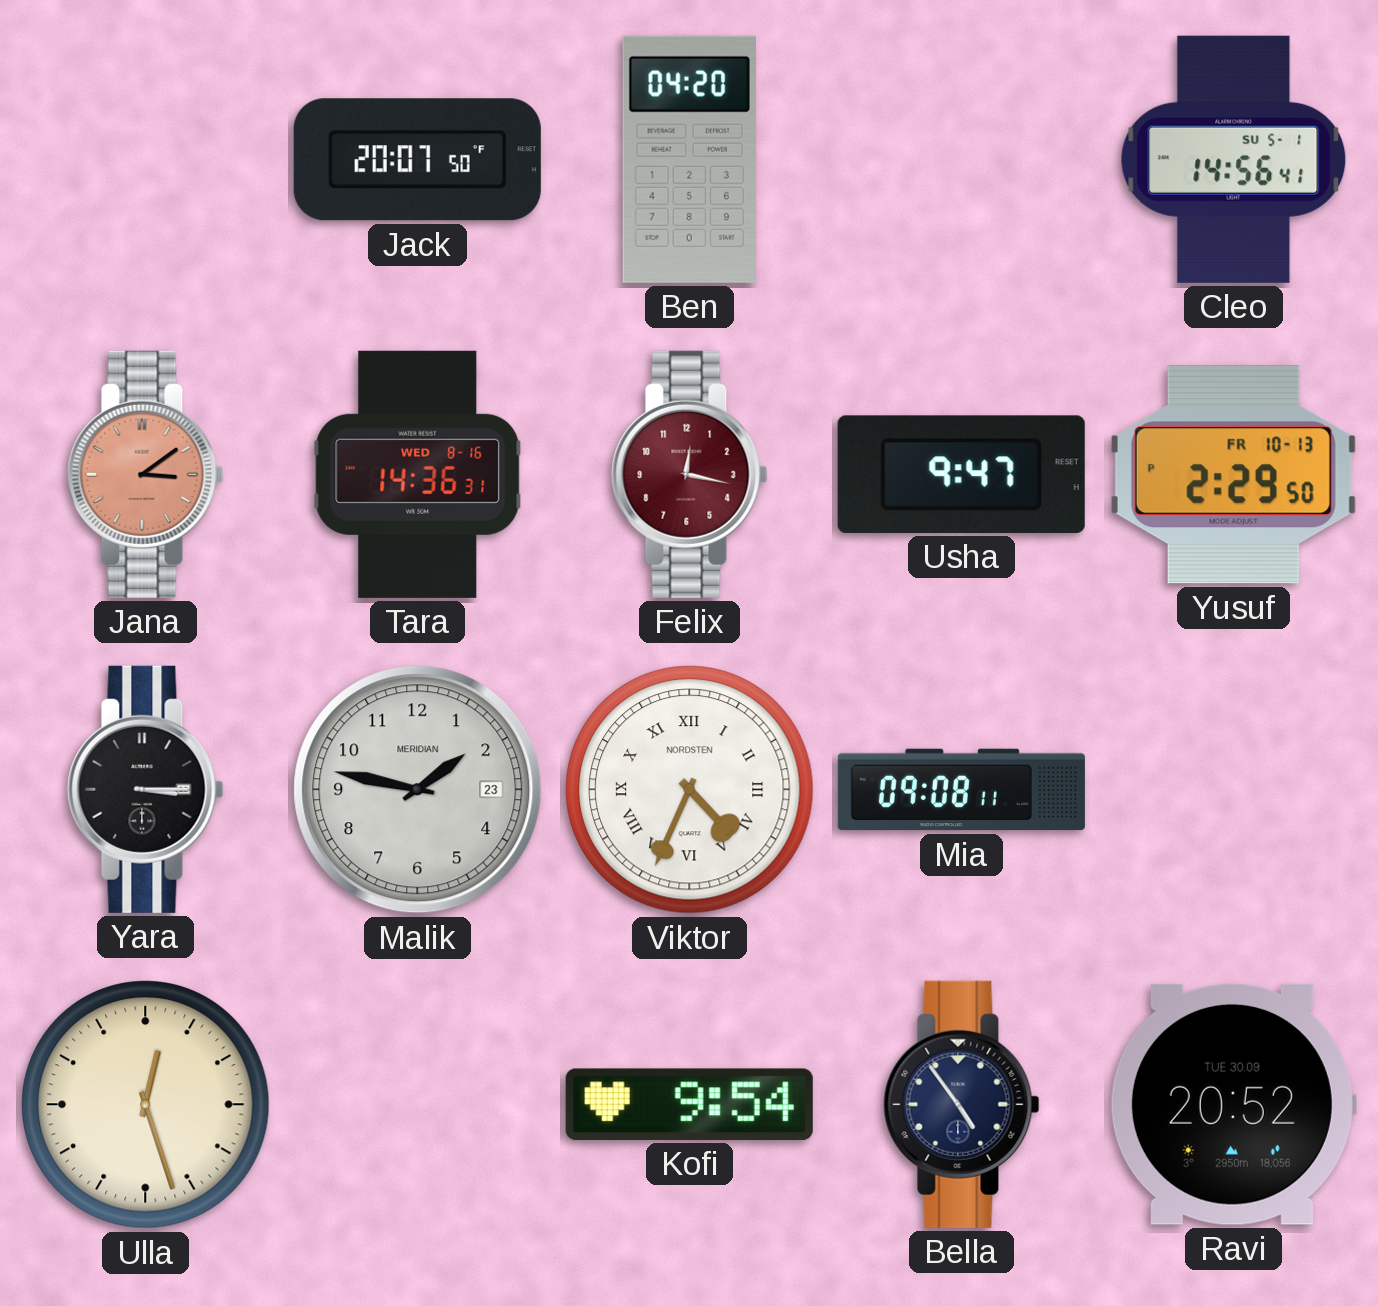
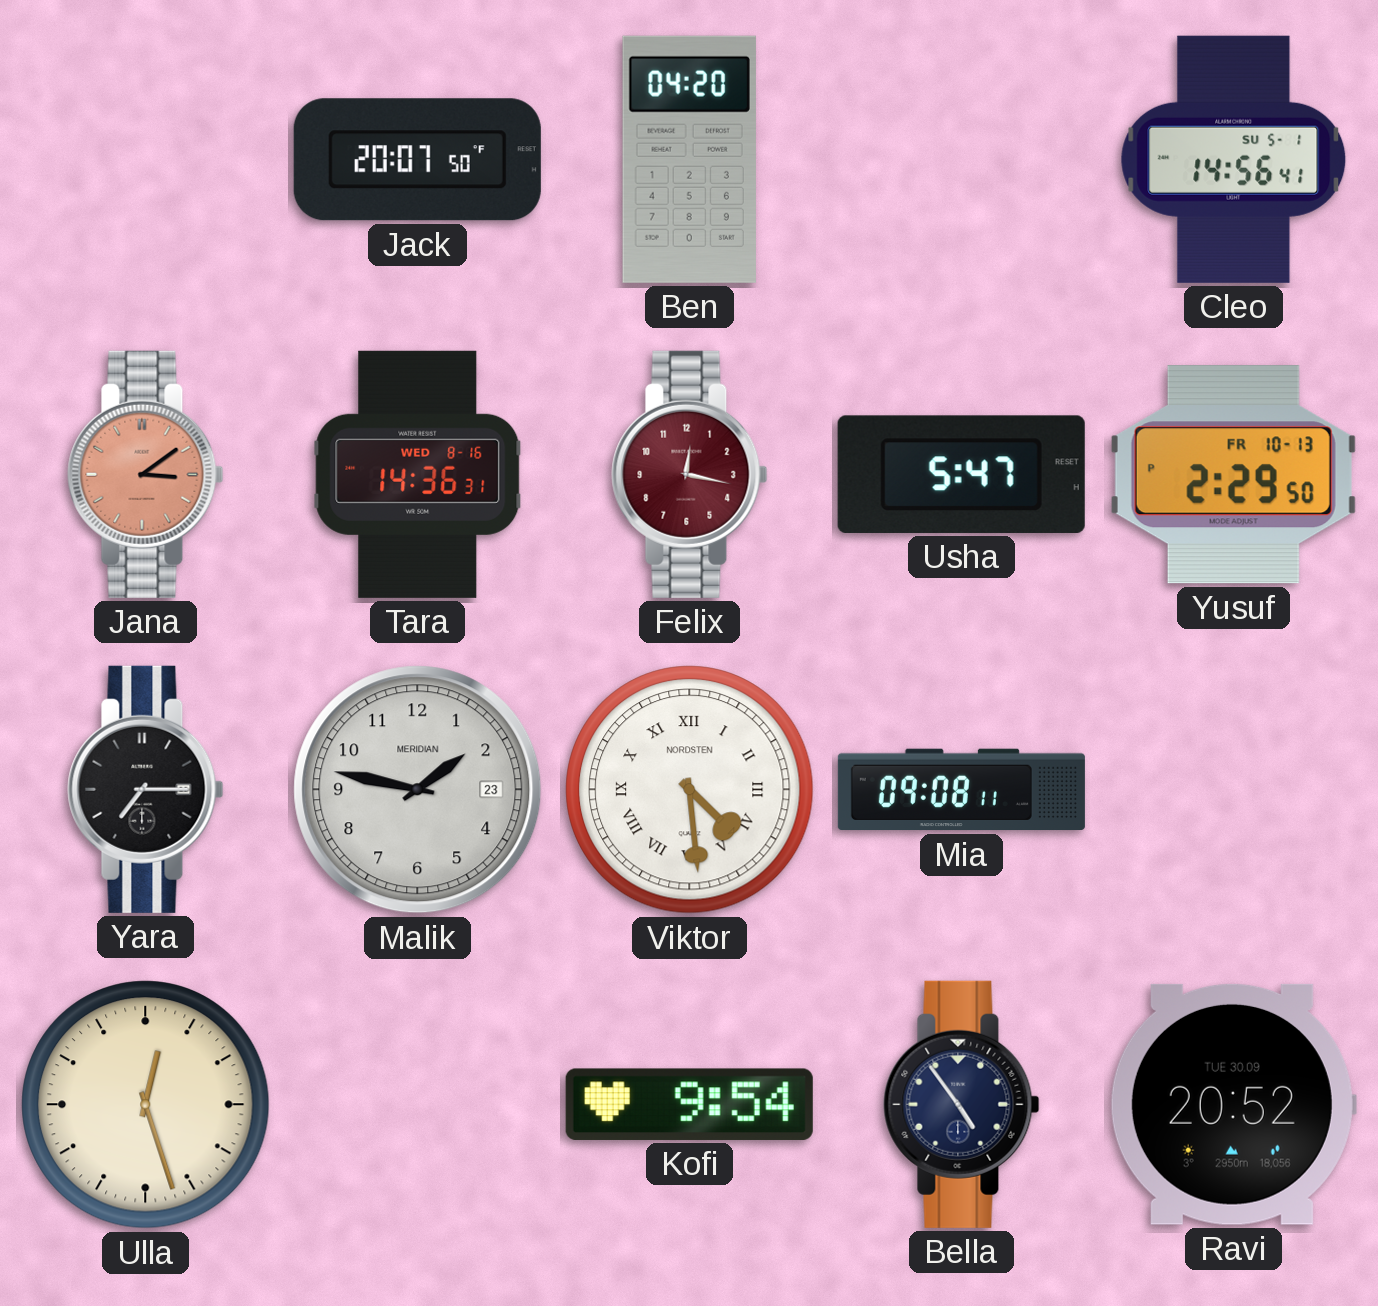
Usha: 9:47 -> 5:47
Yara: 3:15 -> 7:15
Viktor: 4:34 -> 4:29
